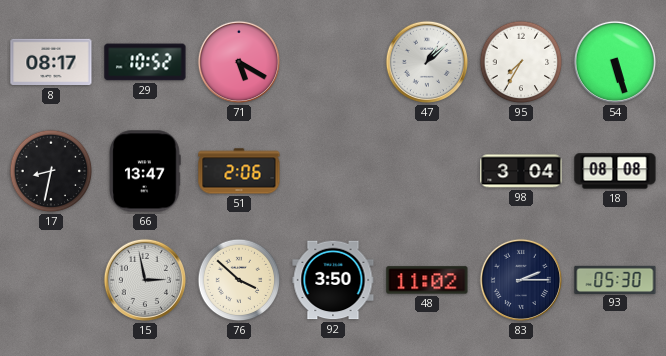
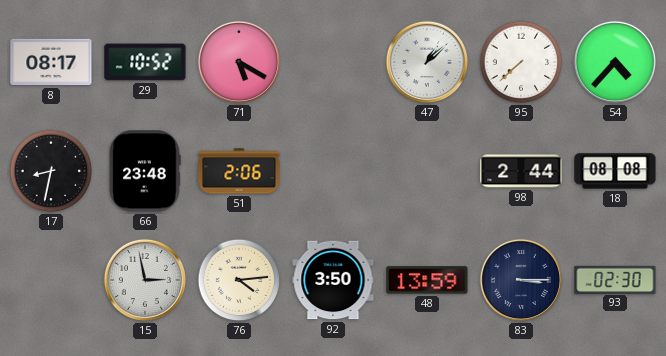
95: 7:35 -> 7:38
54: 5:27 -> 4:37
66: 13:47 -> 23:48
98: 3:04 -> 2:44
76: 3:52 -> 4:14
48: 11:02 -> 13:59
83: 2:15 -> 3:15
93: 05:30 -> 02:30
